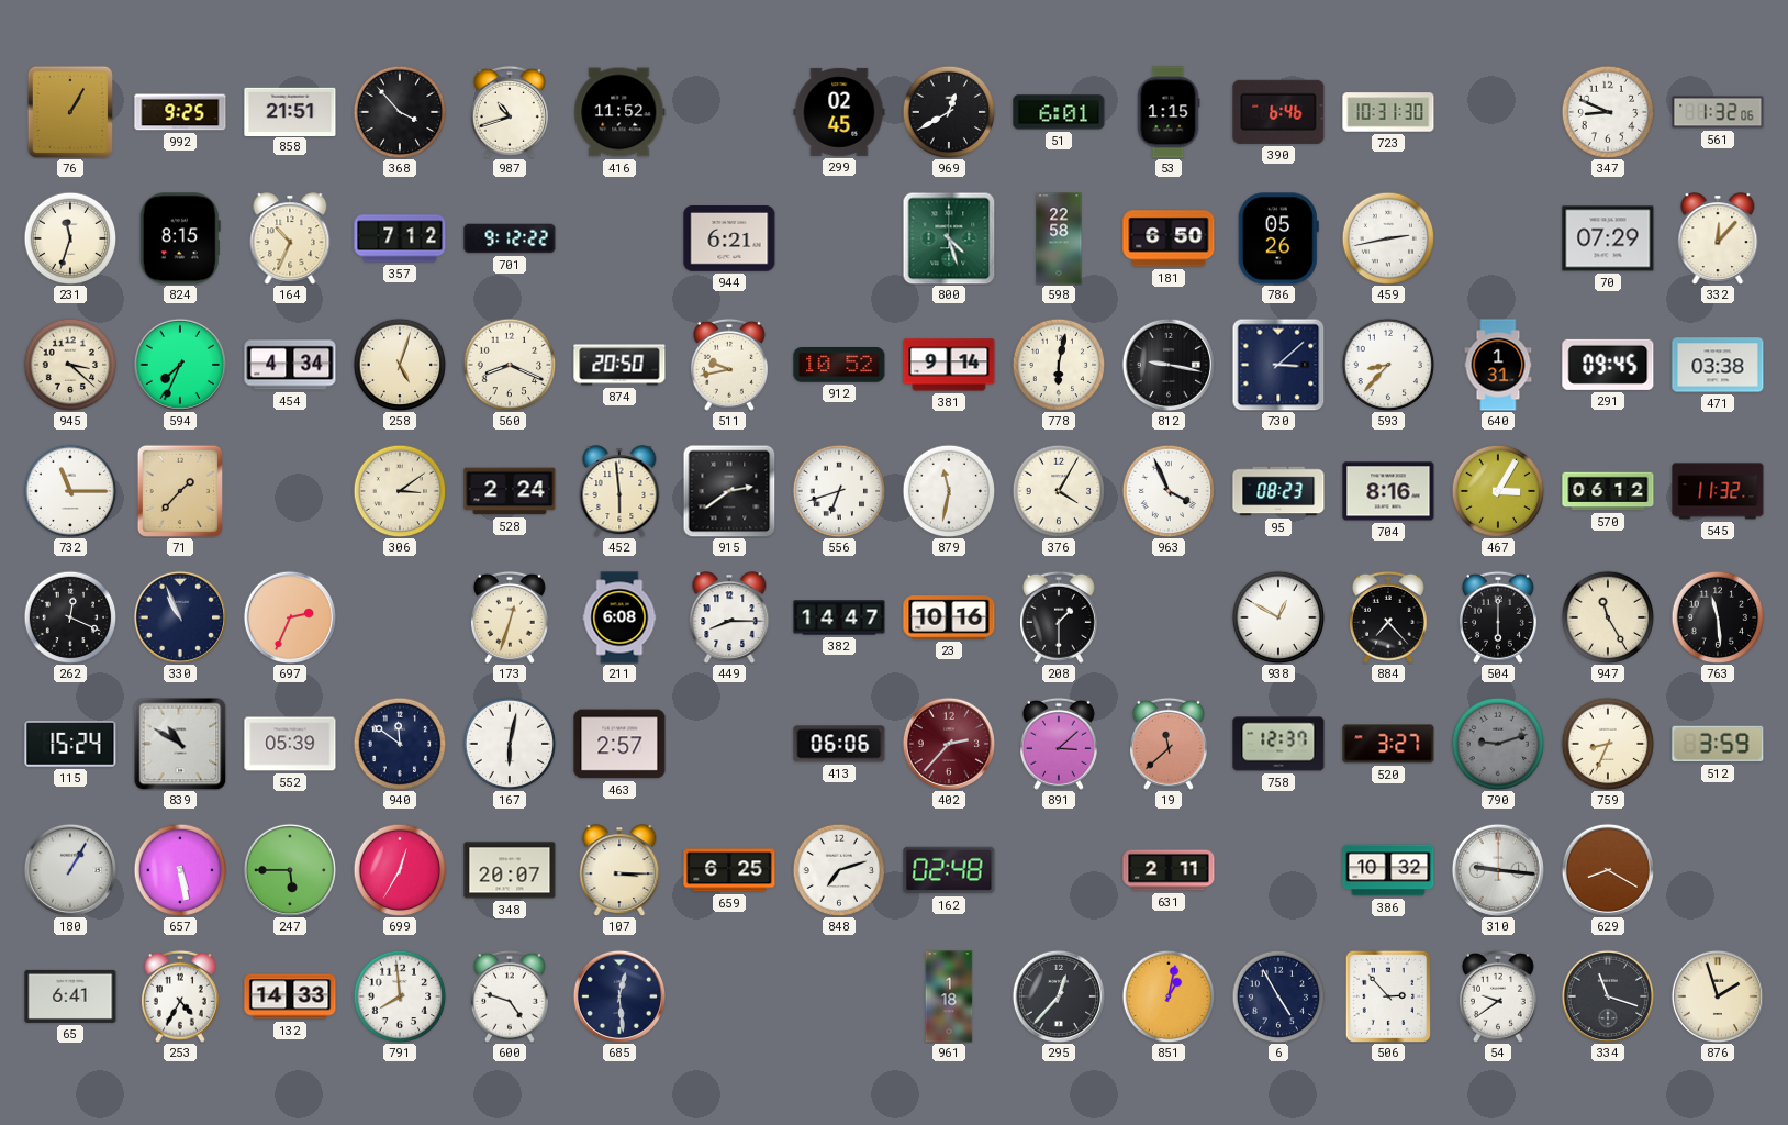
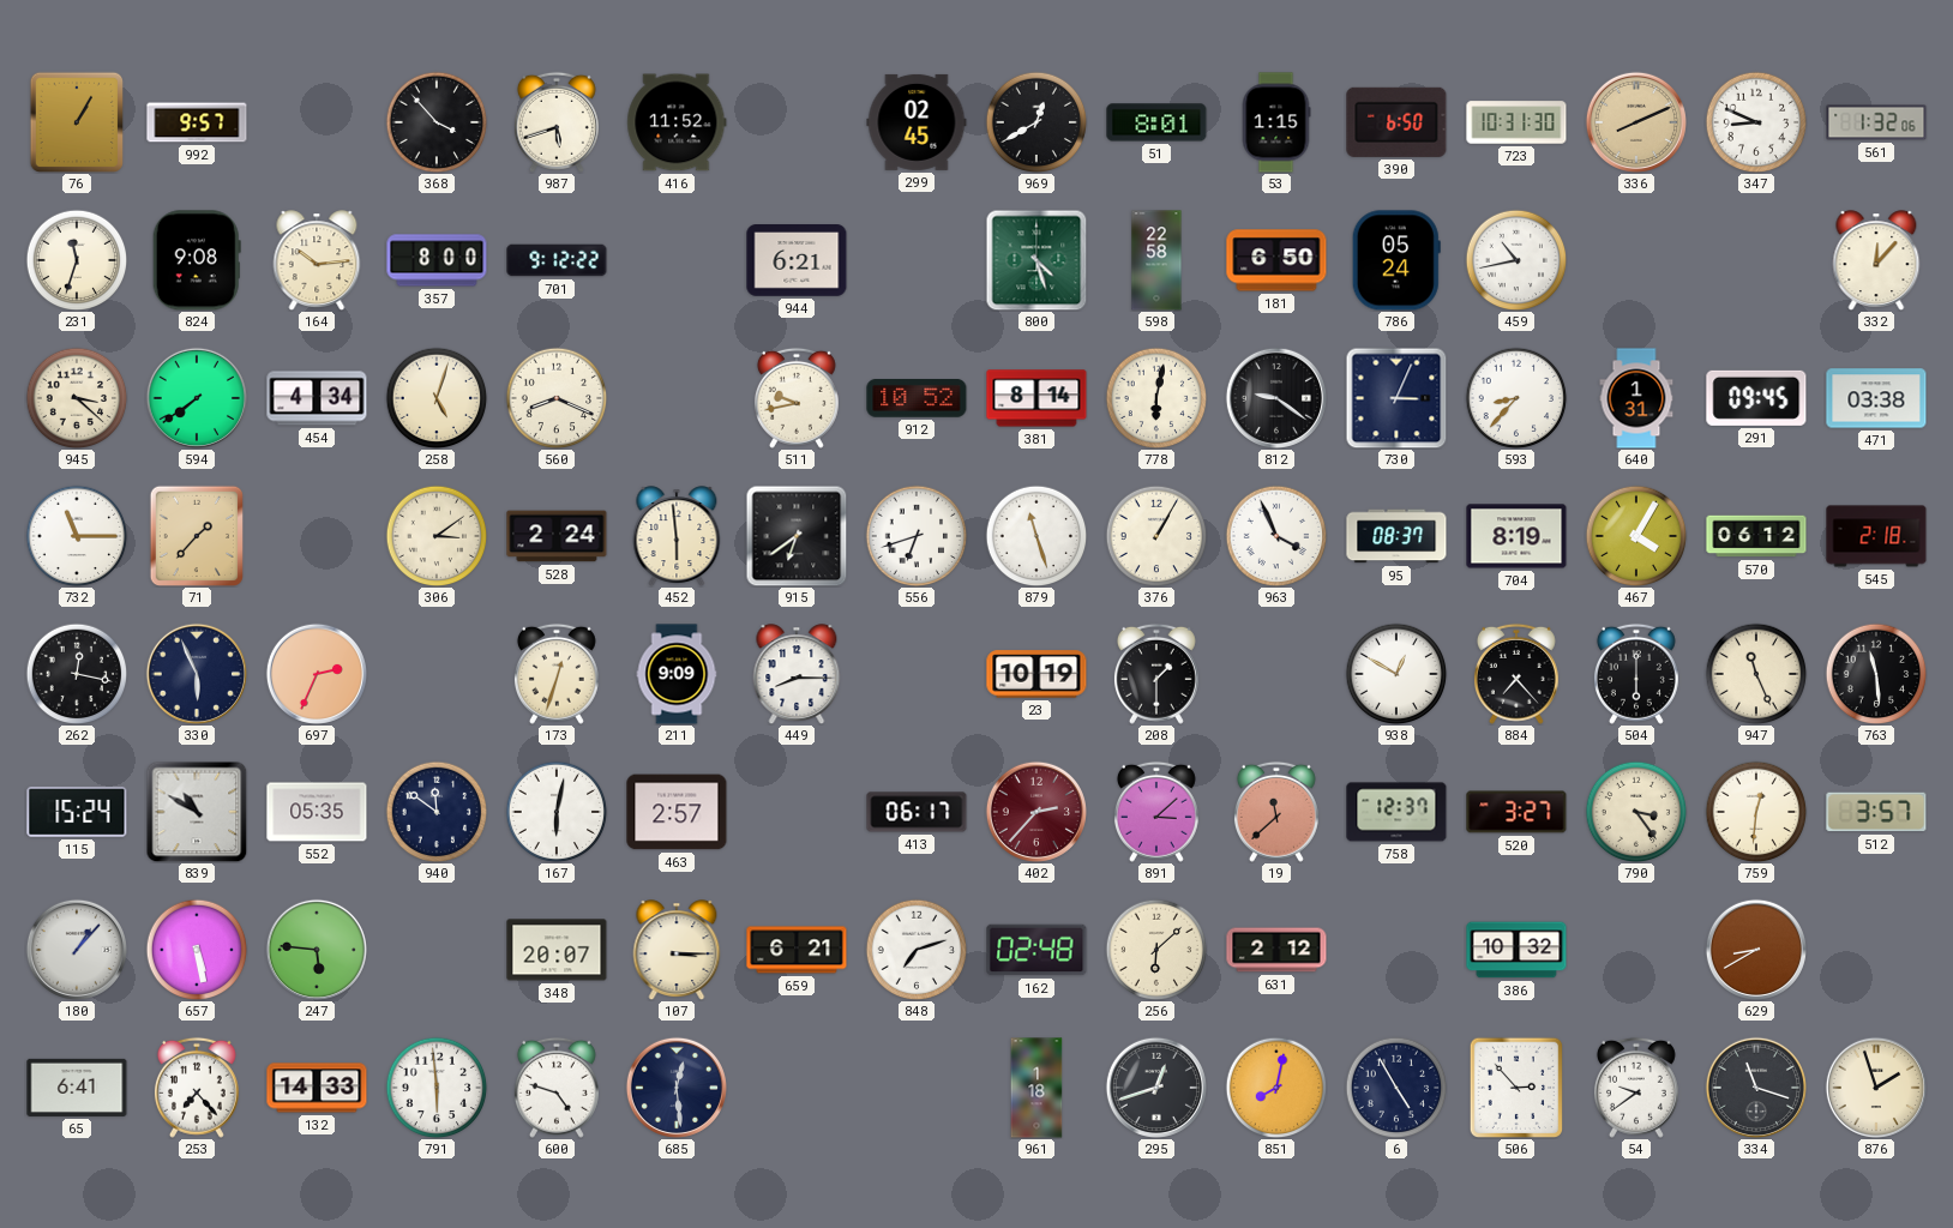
992: 9:25 -> 9:57
858: 21:51 -> none
987: 10:42 -> 5:42
51: 6:01 -> 8:01
390: 6:46 -> 6:50
336: none -> 8:11
824: 8:15 -> 9:08
164: 10:34 -> 10:14
357: 7:12 -> 8:00
786: 05:26 -> 05:24
459: 2:43 -> 10:43
70: 07:29 -> none
594: 7:34 -> 7:39
874: 20:50 -> none
381: 9:14 -> 8:14
812: 9:17 -> 9:21
730: 3:08 -> 3:04
915: 2:39 -> 6:39
879: 11:32 -> 11:27
376: 4:05 -> 1:05
95: 08:23 -> 08:37
704: 8:16 -> 8:19
467: 3:05 -> 4:05
545: 11:32 -> 2:18
262: 12:19 -> 12:17
330: 10:56 -> 5:56
211: 6:08 -> 9:09
382: 14:47 -> none
23: 10:16 -> 10:19
947: 11:25 -> 11:26
552: 05:39 -> 05:35
413: 06:06 -> 06:17
790: 9:12 -> 3:24
790 dial: grey -> cream
759: 8:34 -> 12:31
512: 3:59 -> 3:57
180: 1:05 -> 1:07
247: 5:45 -> 5:46
699: 12:35 -> none
659: 6:25 -> 6:21
256: none -> 6:08
631: 2:11 -> 2:12
310: 9:16 -> none
629: 8:20 -> 8:40
253: 4:35 -> 7:23
791: 7:59 -> 5:59
295: 12:37 -> 12:42
851: 1:02 -> 8:02
